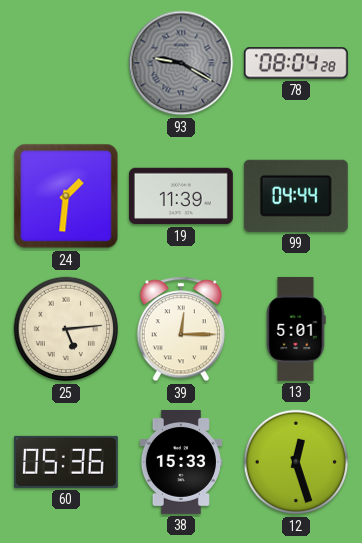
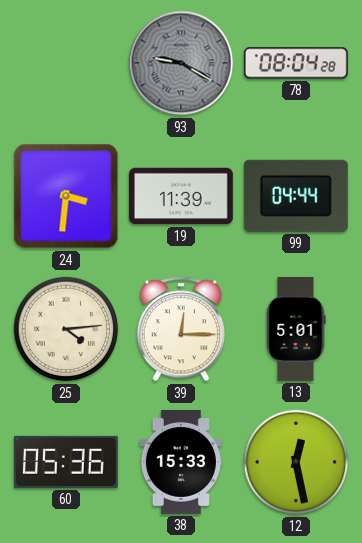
24: 1:31 -> 3:31
25: 5:14 -> 4:14
12: 12:27 -> 12:28
